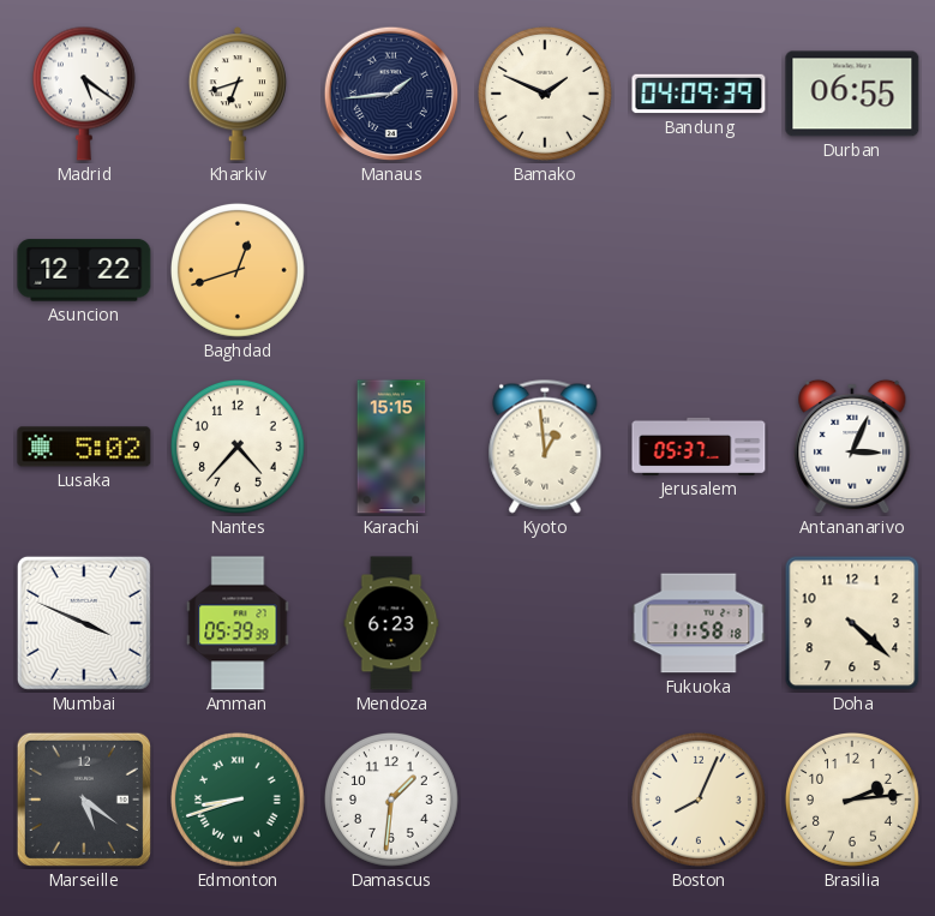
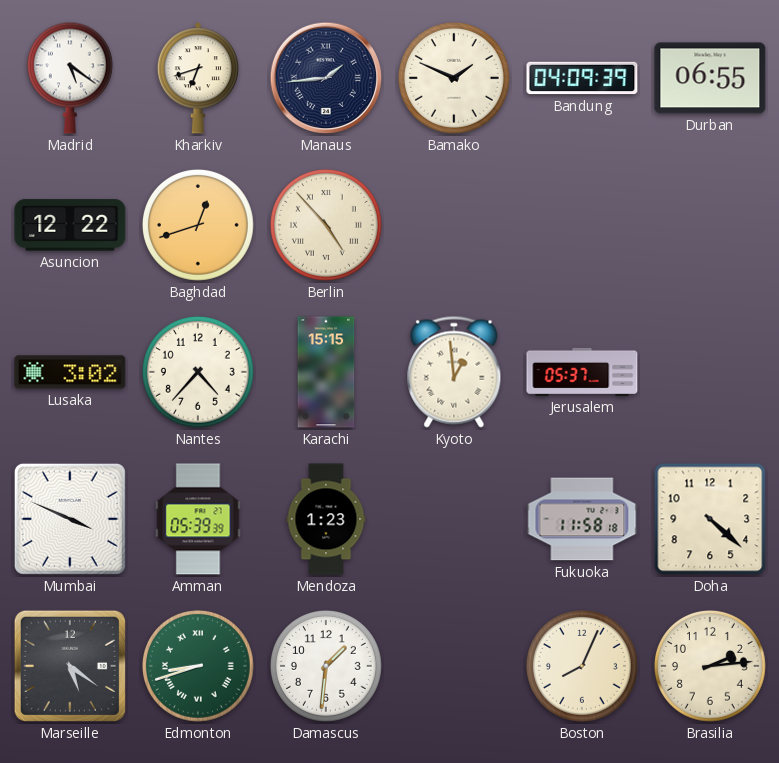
Berlin: none -> 4:53
Lusaka: 5:02 -> 3:02
Antananarivo: 3:04 -> none
Mendoza: 6:23 -> 1:23
